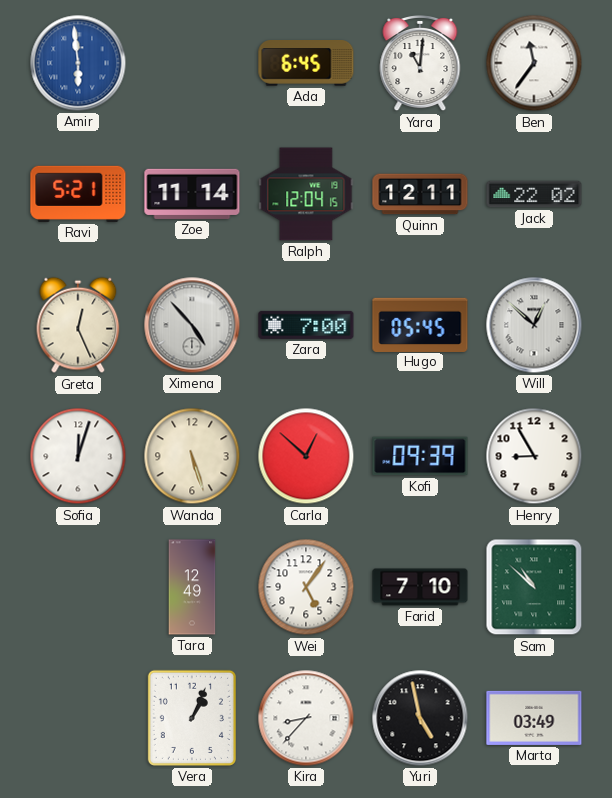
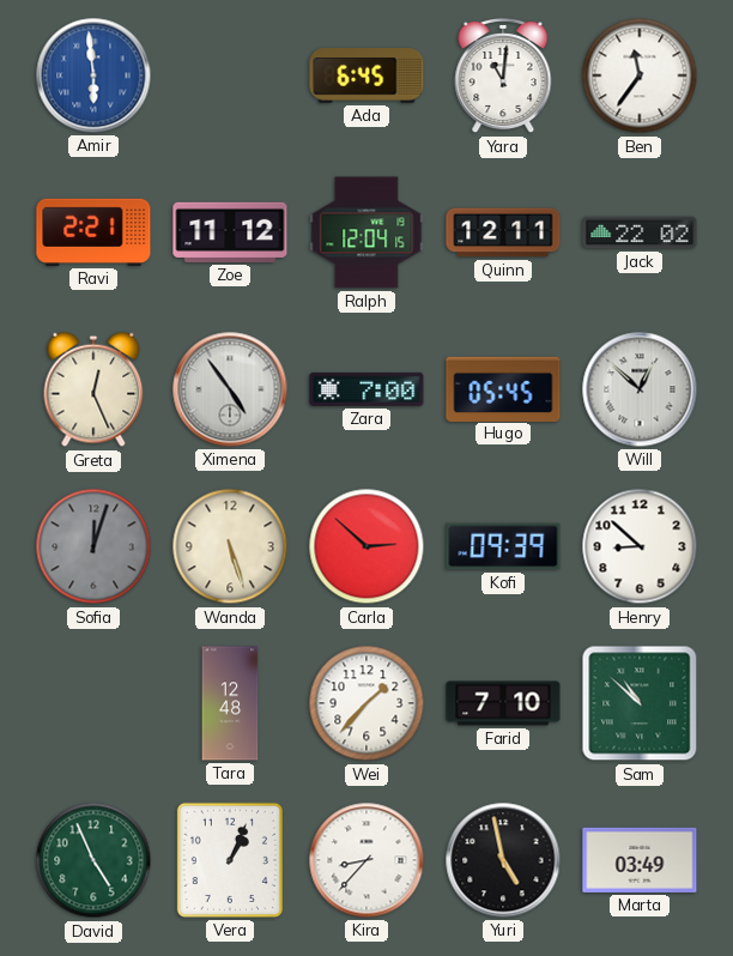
Ravi: 5:21 -> 2:21
Zoe: 11:14 -> 11:12
Ximena: 4:53 -> 4:54
Sofia dial: white -> grey
Carla: 12:52 -> 2:52
Henry: 8:55 -> 8:52
Tara: 12:49 -> 12:48
Wei: 5:06 -> 1:37
David: none -> 4:56
